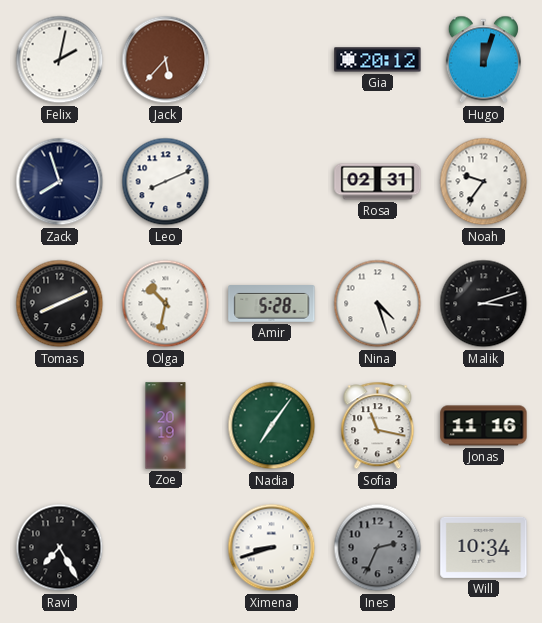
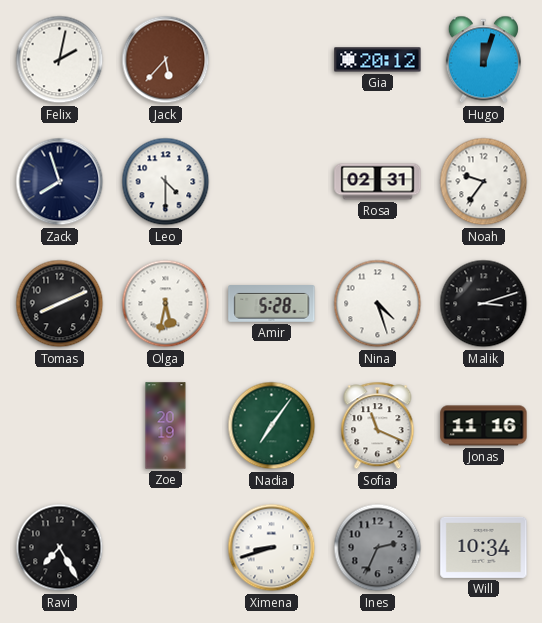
Leo: 8:11 -> 4:30
Olga: 10:32 -> 5:32
Sofia: 11:17 -> 11:19
